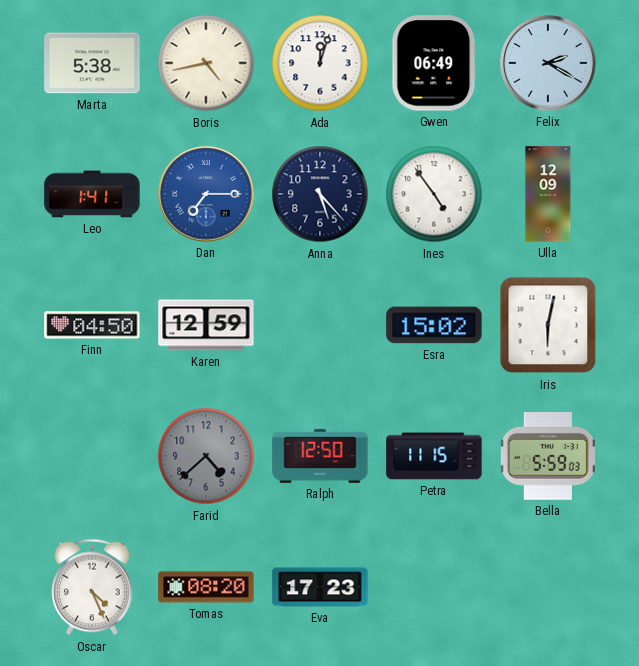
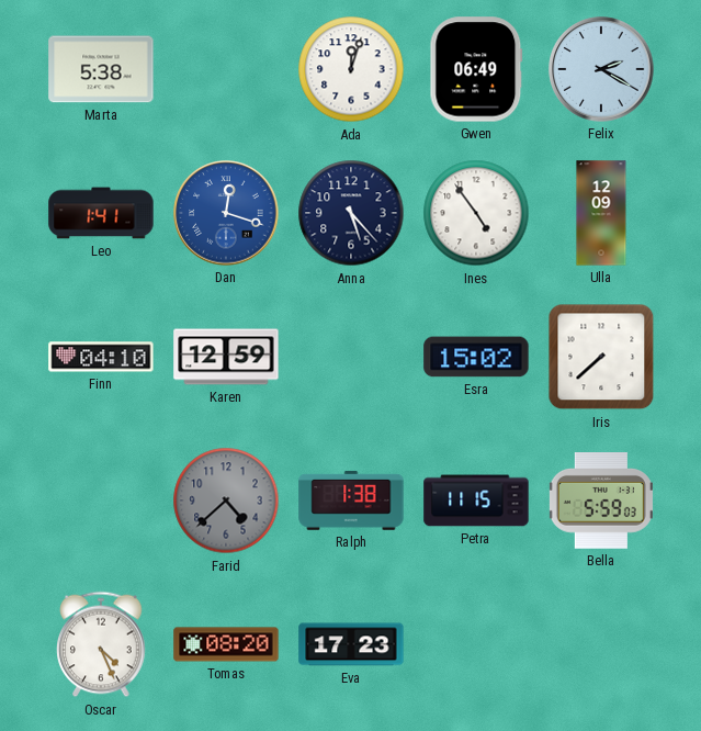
Boris: 4:43 -> none
Dan: 7:15 -> 12:18
Finn: 04:50 -> 04:10
Iris: 6:02 -> 7:38
Ralph: 12:50 -> 1:38
